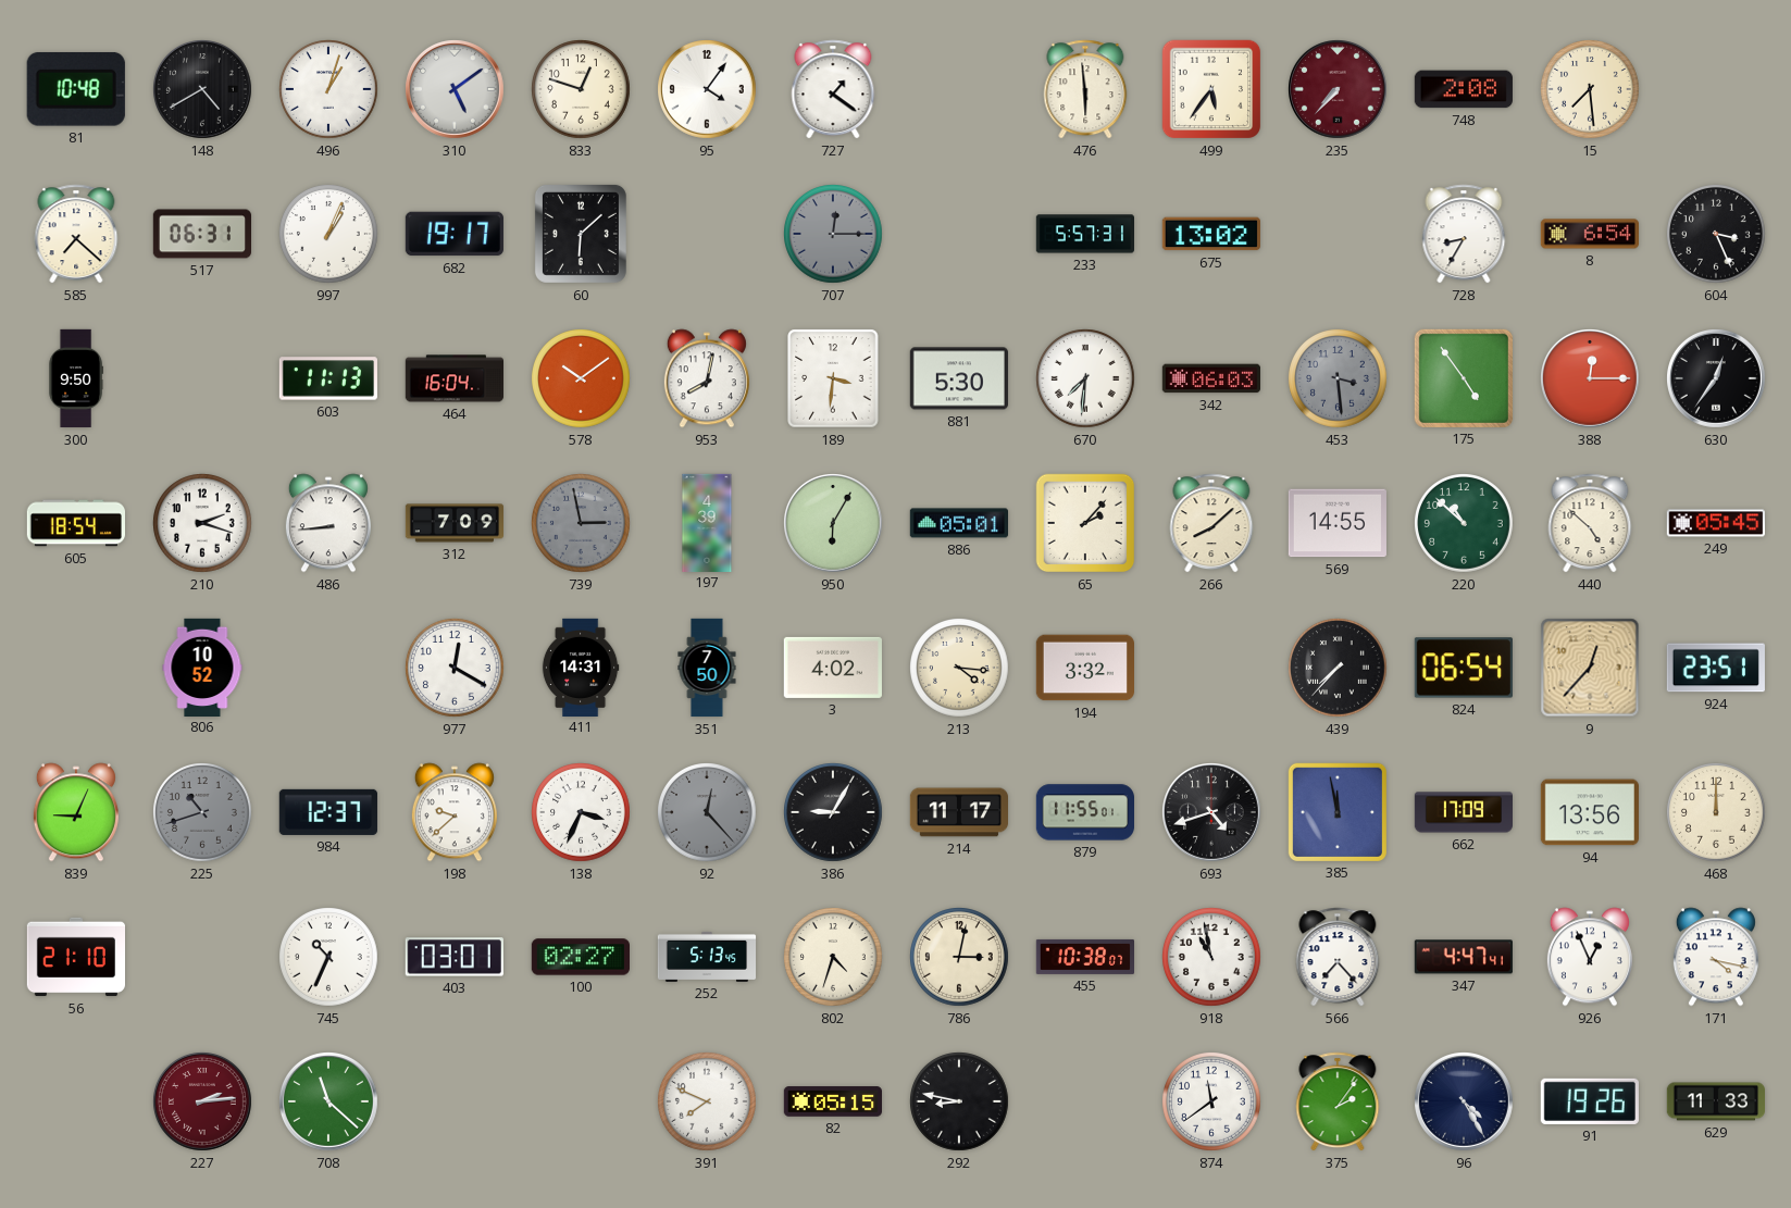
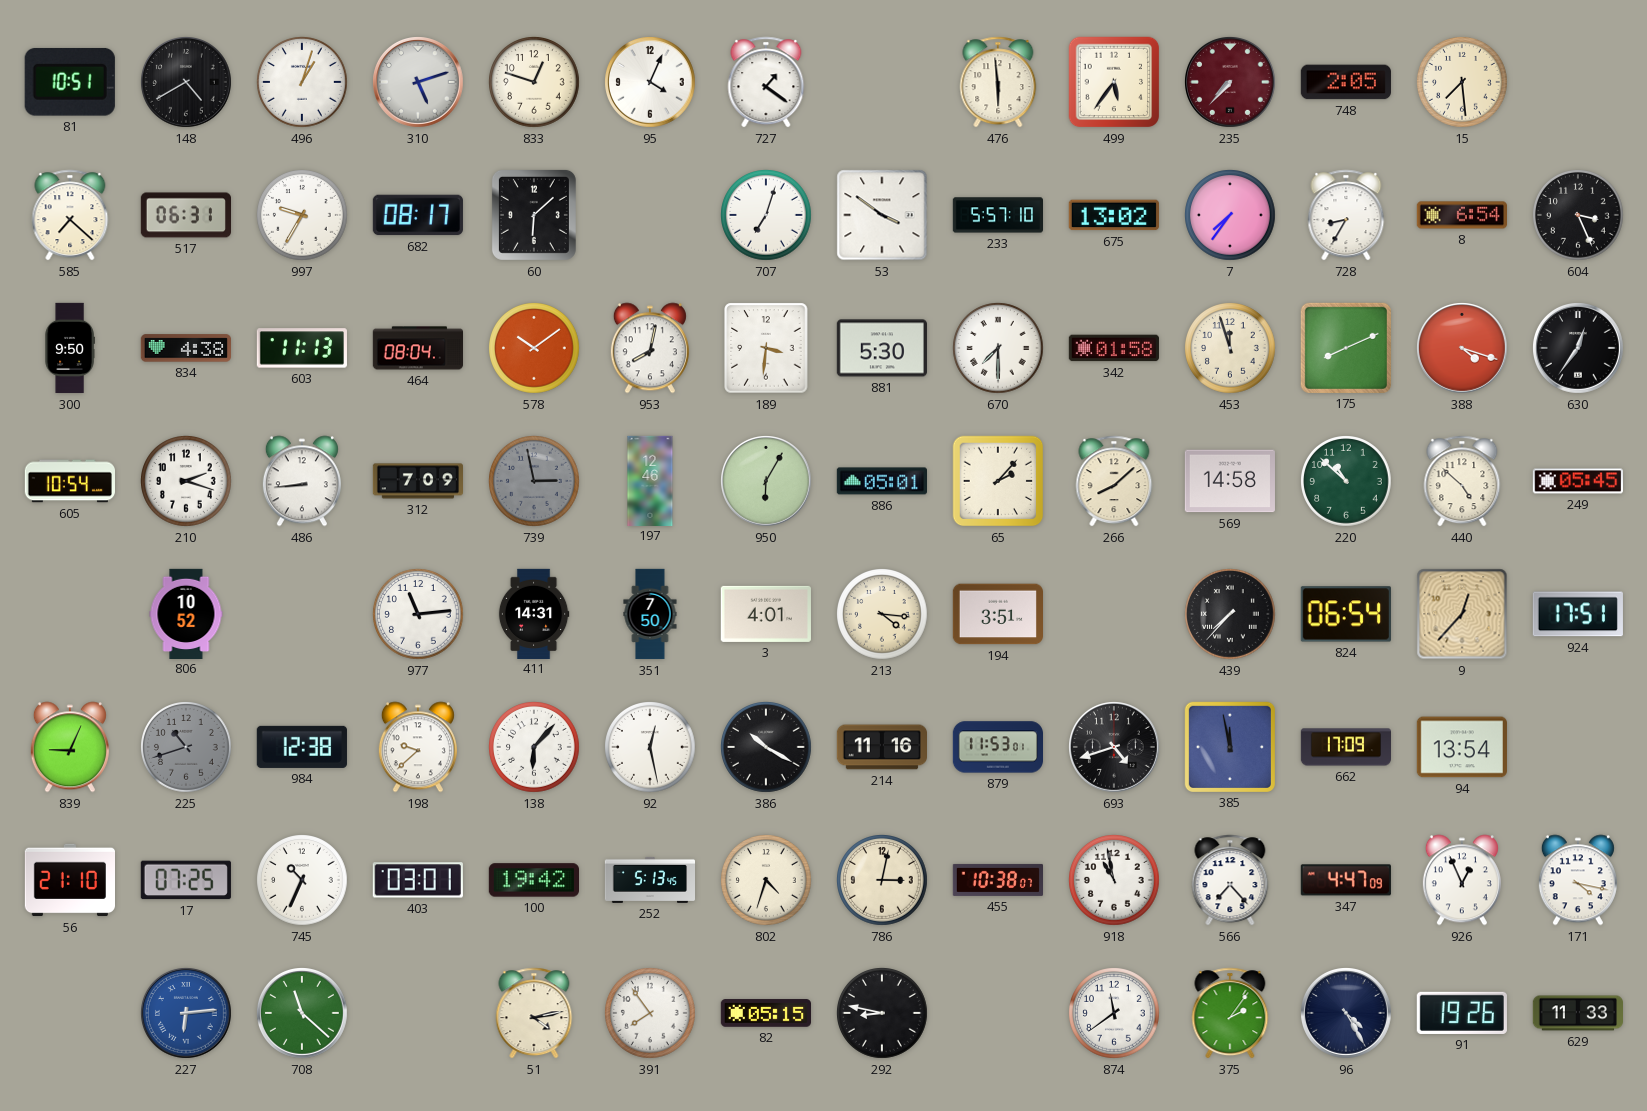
81: 10:48 -> 10:51
310: 5:09 -> 5:12
95: 4:06 -> 4:04
748: 2:08 -> 2:05
997: 1:04 -> 9:35
682: 19:17 -> 08:17
707: 12:15 -> 7:03
707 dial: grey -> white
53: none -> 3:51
233: 5:57:31 -> 5:57:10
7: none -> 7:36
834: none -> 4:38
464: 16:04 -> 08:04
670: 7:31 -> 7:30
342: 06:03 -> 01:58
453: 3:29 -> 11:57
453 dial: grey -> cream
175: 4:54 -> 8:11
388: 12:15 -> 4:18
605: 18:54 -> 10:54
197: 4:39 -> 12:46
569: 14:55 -> 14:58
977: 12:20 -> 11:14
3: 4:02 -> 4:01
194: 3:32 -> 3:51
924: 23:51 -> 17:51
984: 12:37 -> 12:38
138: 3:34 -> 6:07
92: 12:23 -> 12:28
92 dial: grey -> white
386: 9:05 -> 10:20
214: 11:17 -> 11:16
879: 11:55 -> 11:53
94: 13:56 -> 13:54
468: 12:00 -> none
17: none -> 07:25
100: 02:27 -> 19:42
347: 4:47:41 -> 4:47:09
227: 2:14 -> 6:14
227 dial: burgundy -> blue
51: none -> 4:13
391: 7:49 -> 7:54
